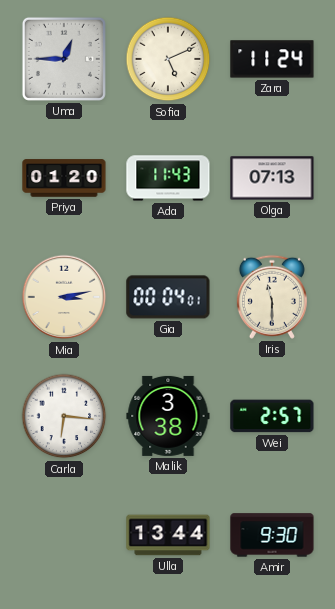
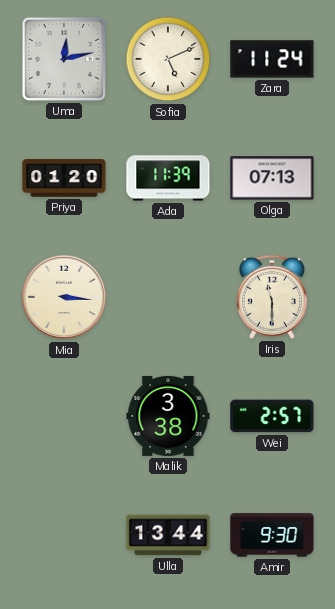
Uma: 12:45 -> 12:13
Ada: 11:43 -> 11:39
Mia: 3:13 -> 3:16
Gia: 00:04 -> none
Carla: 6:16 -> none
